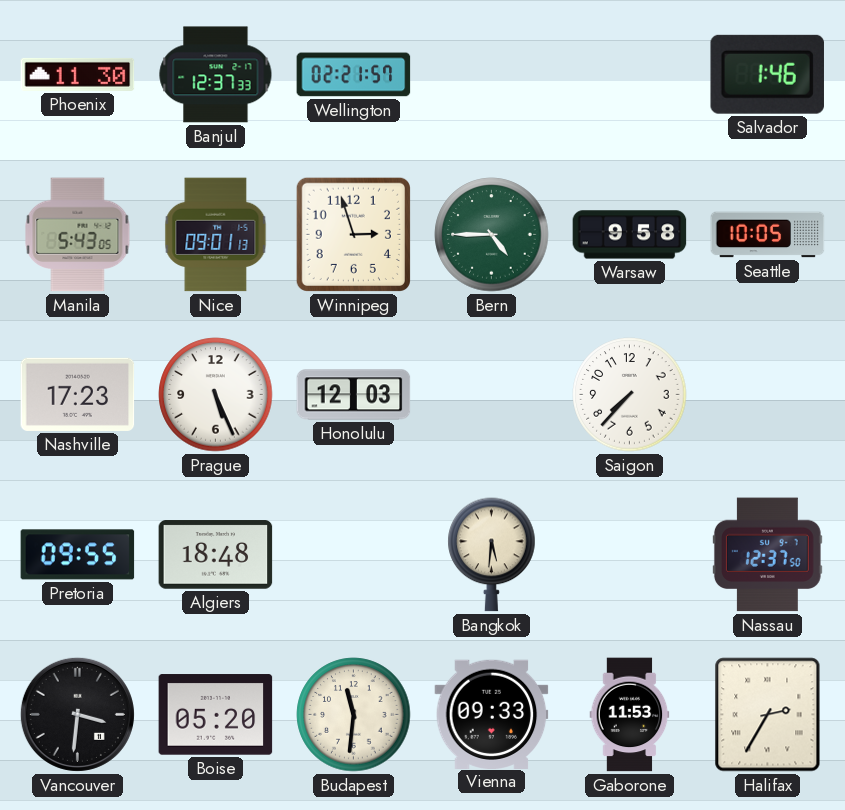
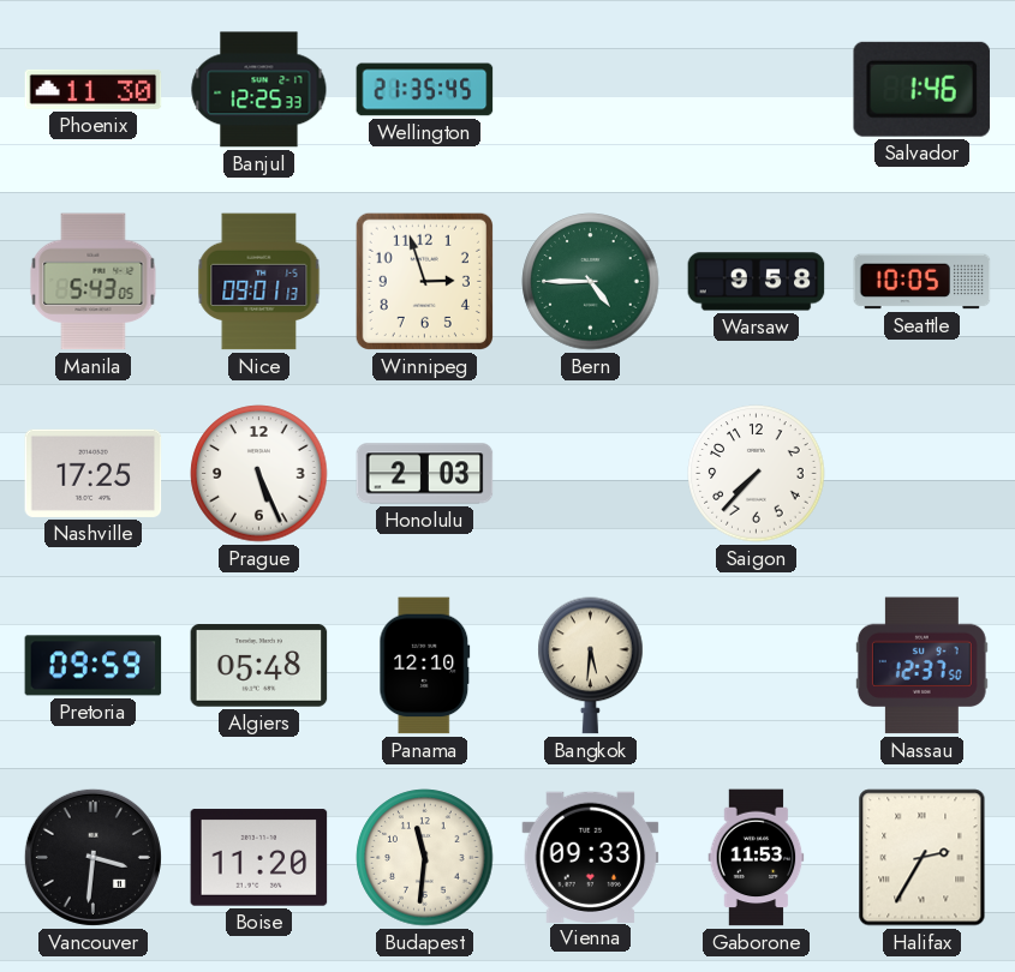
Banjul: 12:37 -> 12:25
Wellington: 02:21 -> 21:35
Nashville: 17:23 -> 17:25
Honolulu: 12:03 -> 2:03
Pretoria: 09:55 -> 09:59
Algiers: 18:48 -> 05:48
Panama: none -> 12:10
Boise: 05:20 -> 11:20
